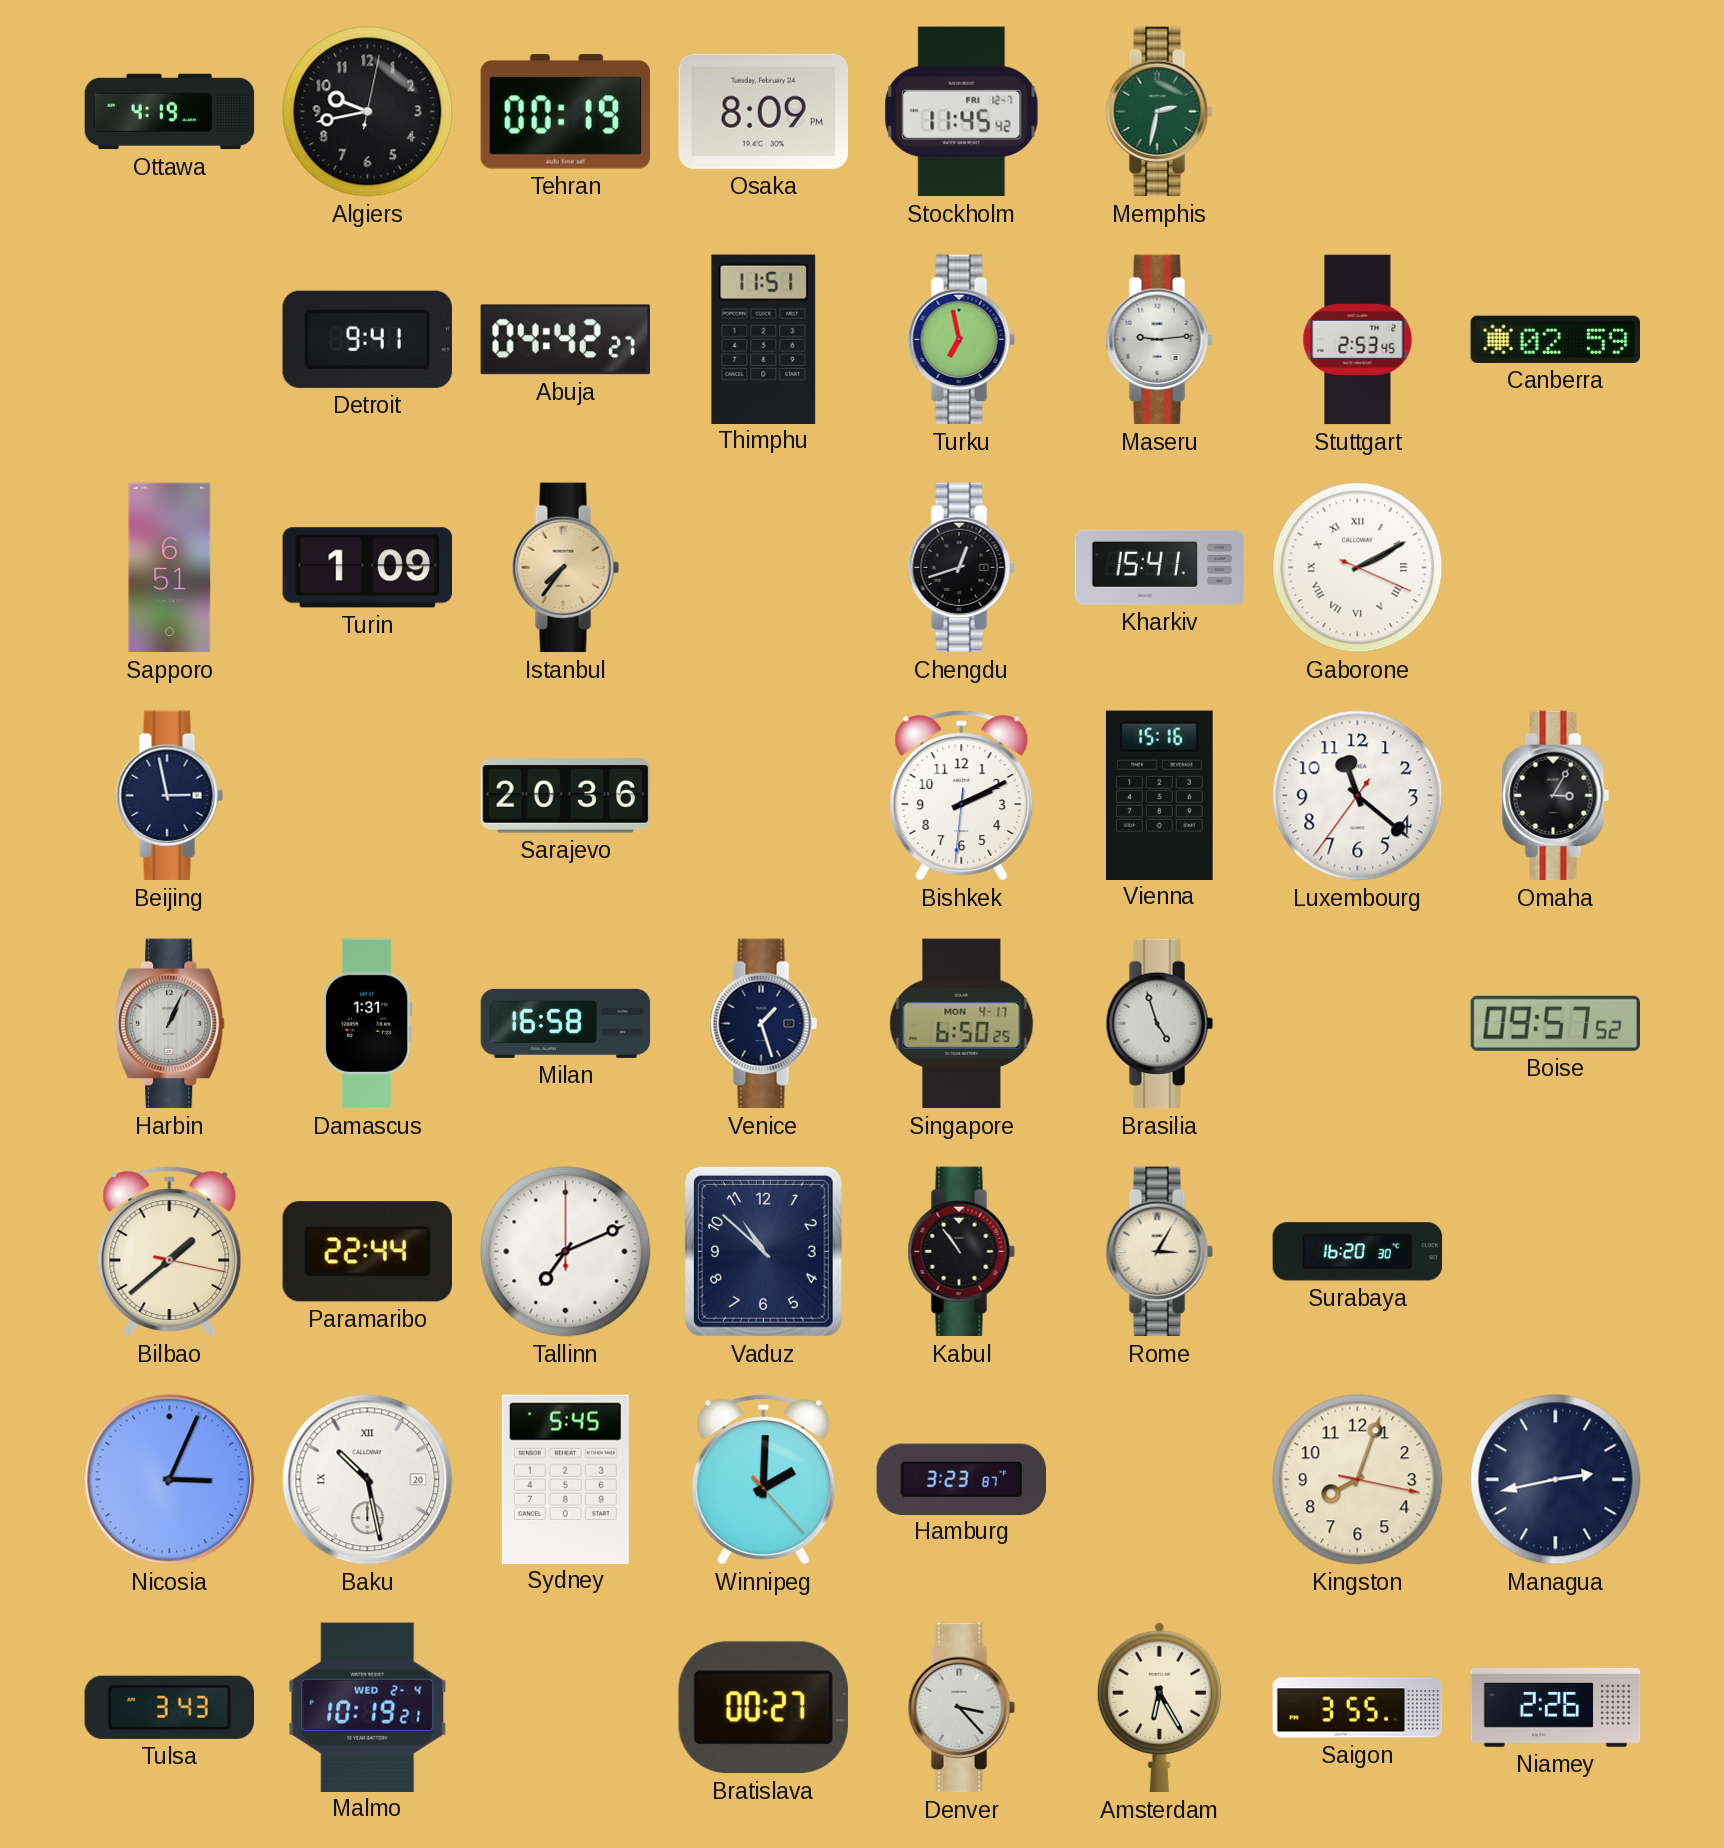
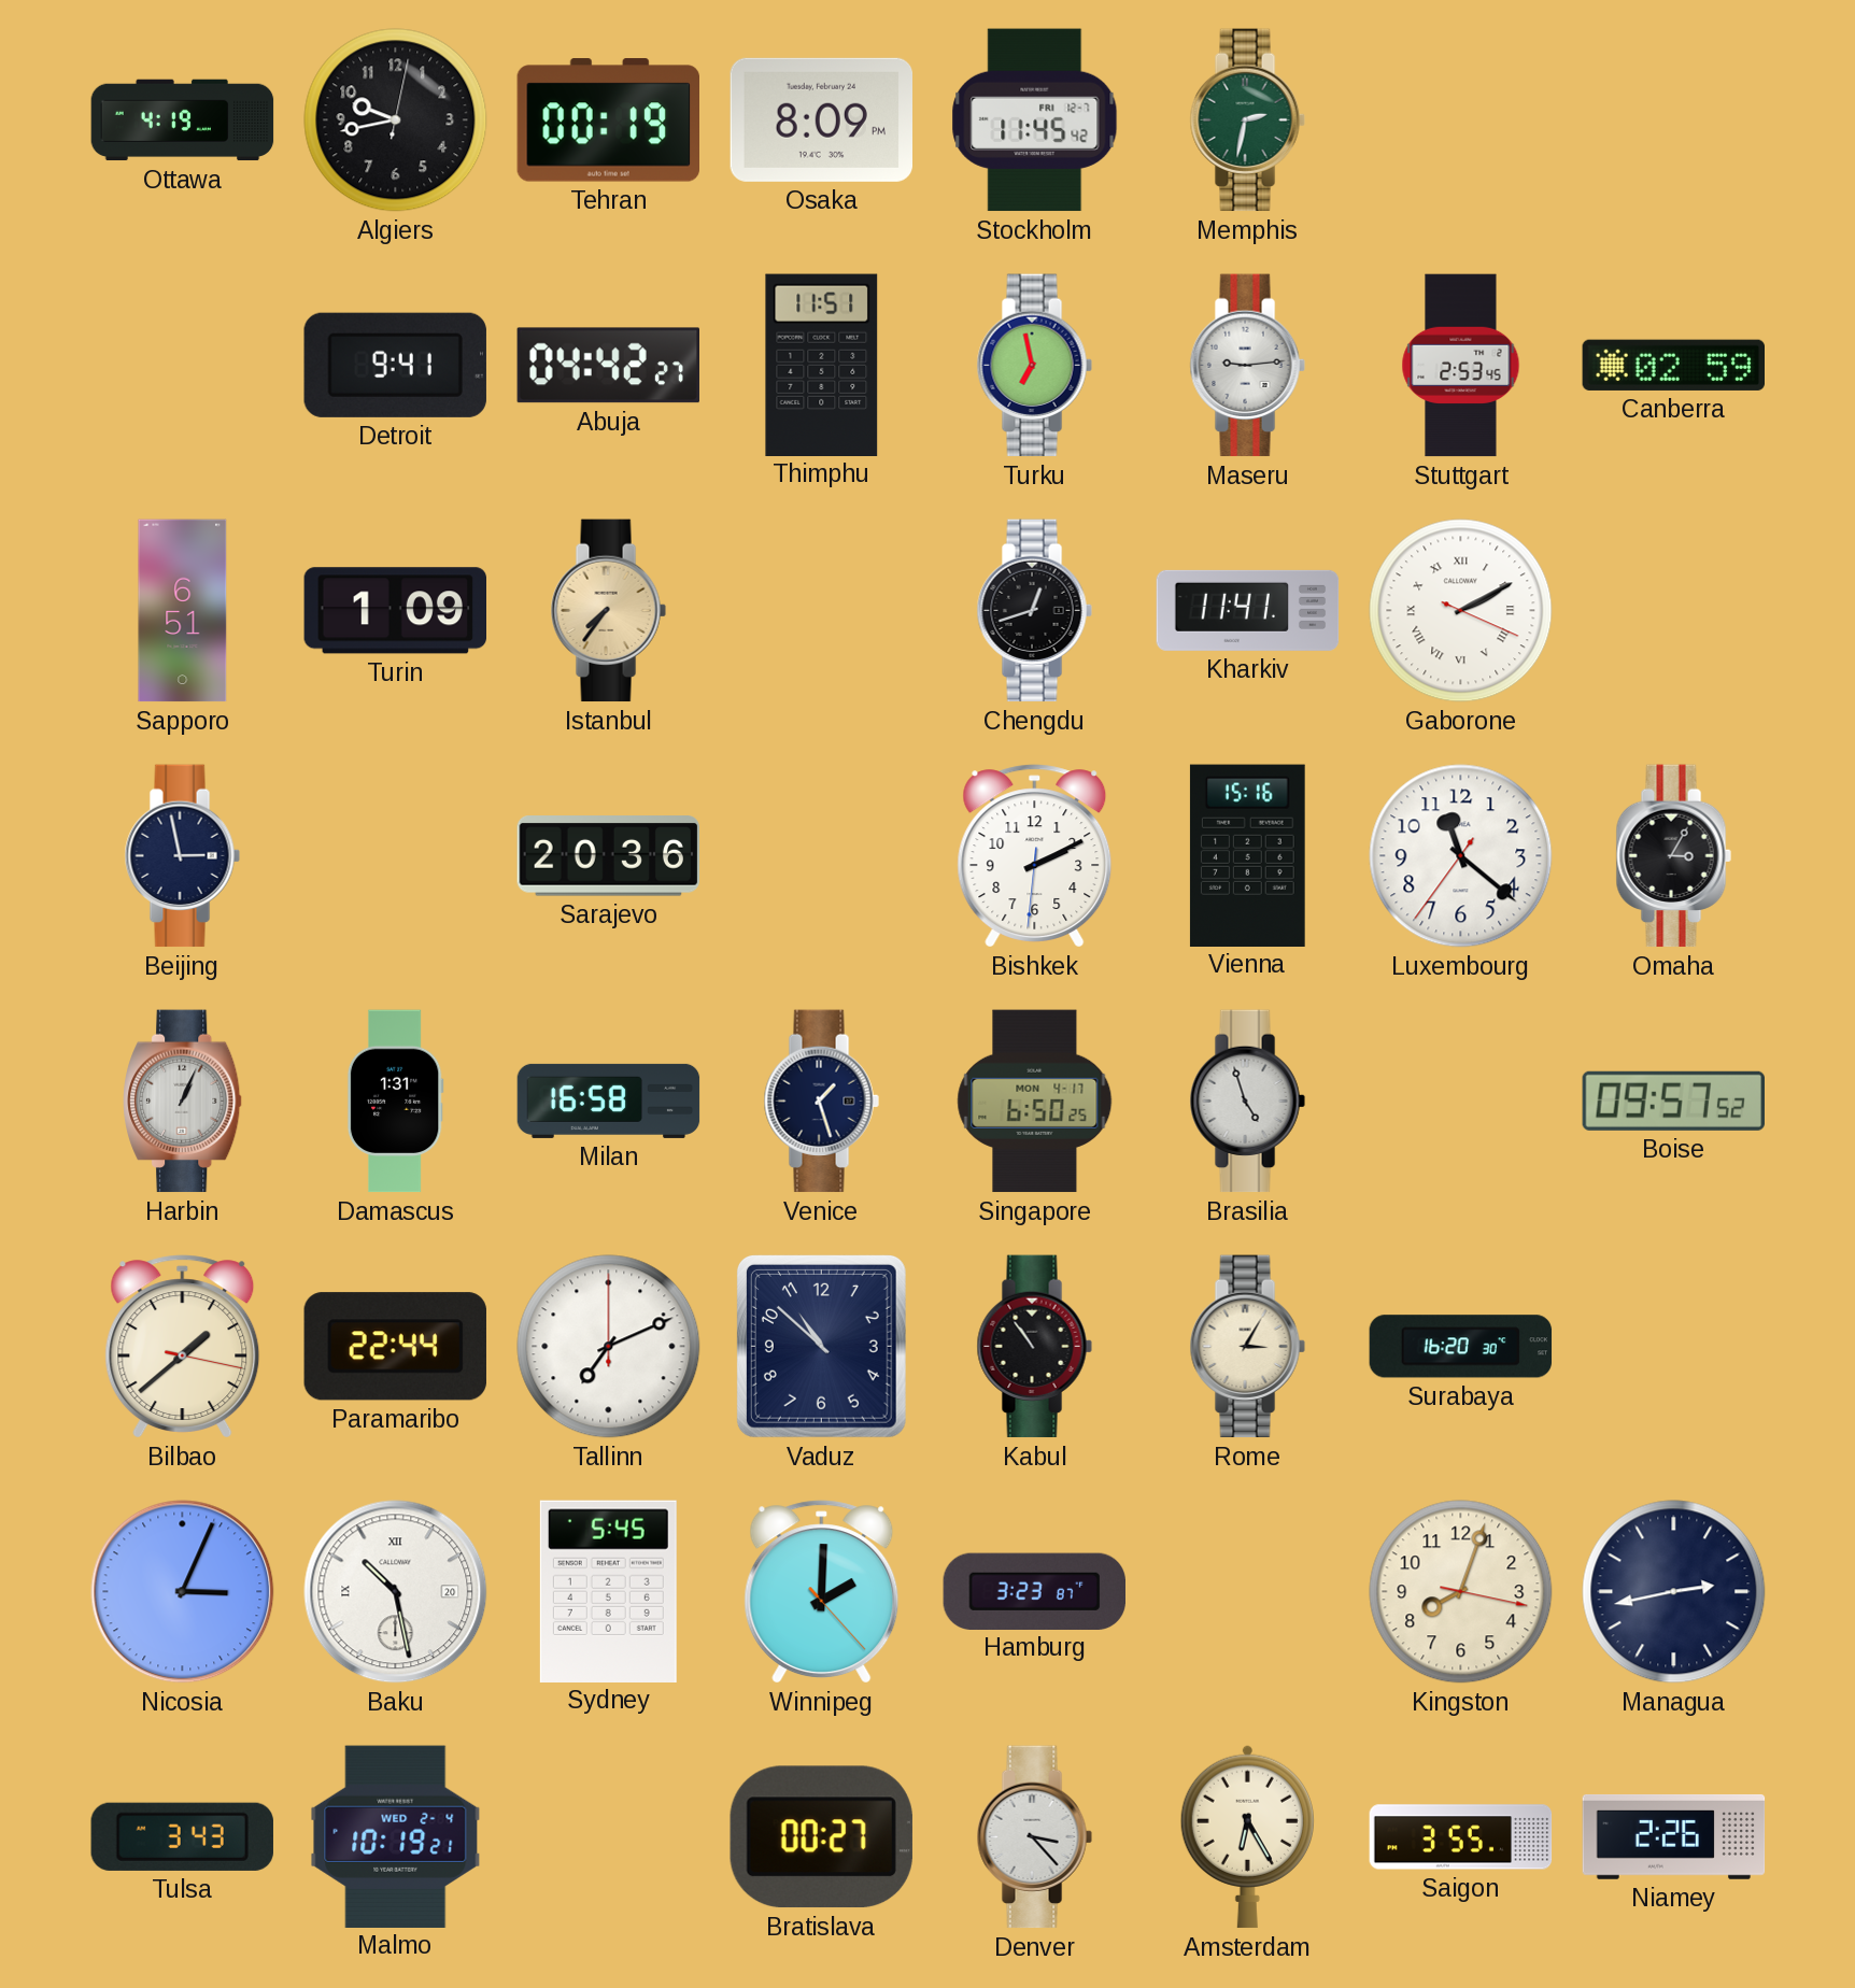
Kharkiv: 15:41 -> 11:41
